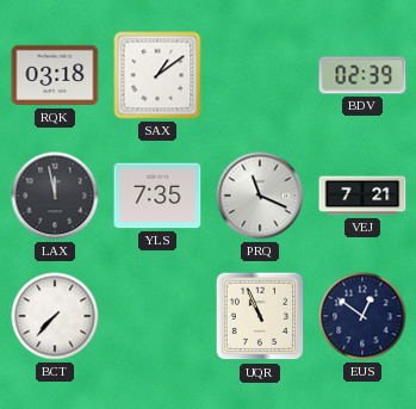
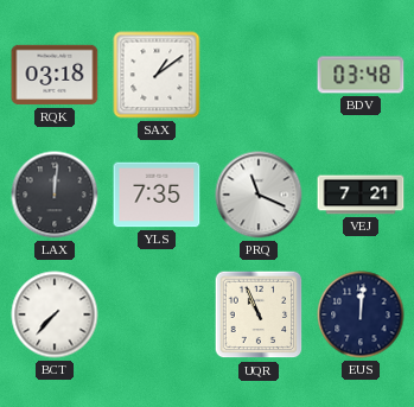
BDV: 02:39 -> 03:48
LAX: 11:58 -> 12:01
EUS: 12:51 -> 12:01
